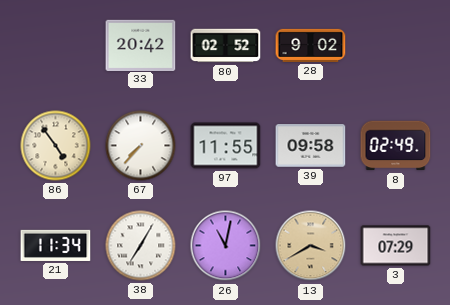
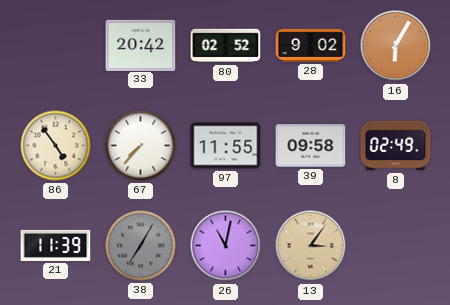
16: none -> 6:05
21: 11:34 -> 11:39
38 dial: white -> grey
13: 3:40 -> 3:06
3: 07:29 -> none
